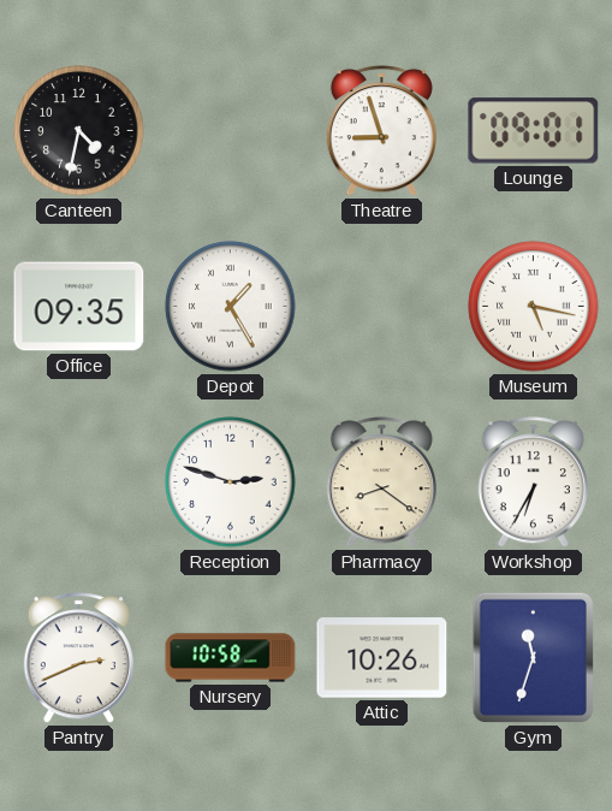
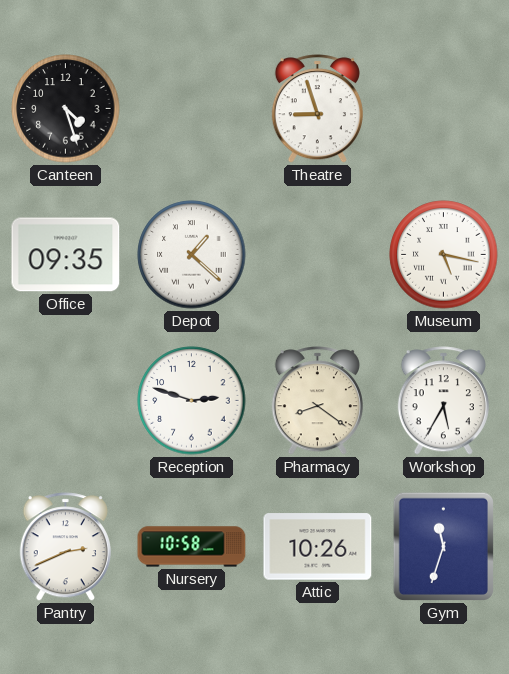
Canteen: 4:32 -> 4:27
Lounge: 09:01 -> none
Depot: 1:25 -> 1:22
Workshop: 6:35 -> 5:35
